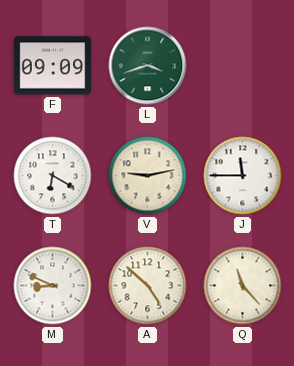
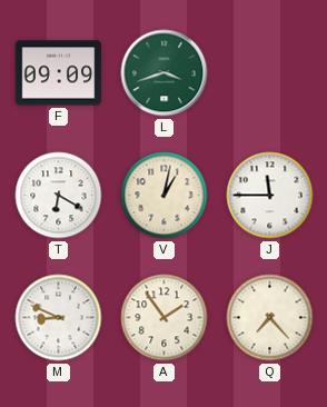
V: 9:13 -> 1:02
A: 4:52 -> 1:54
Q: 11:23 -> 7:23
